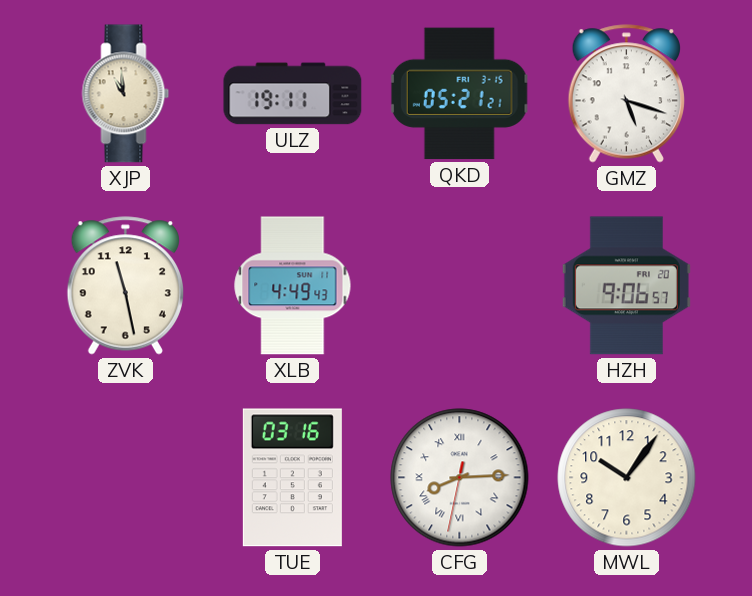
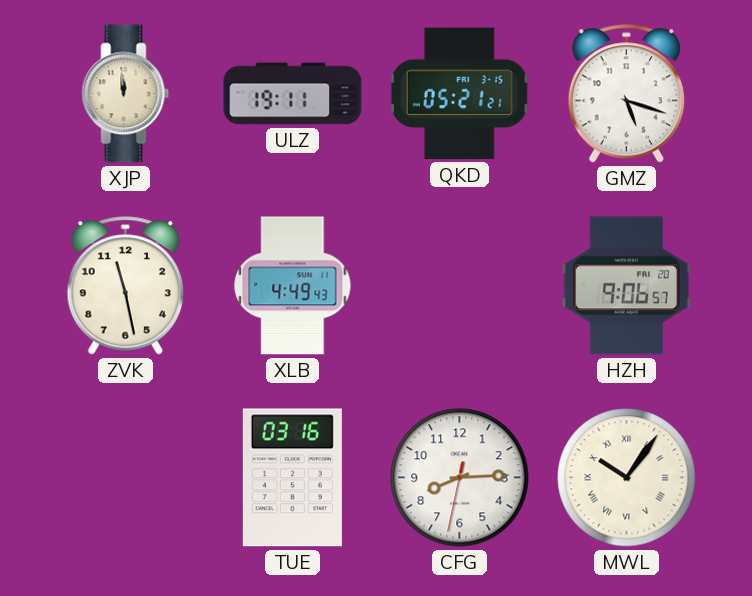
XJP: 10:59 -> 11:59
CFG numerals: Roman -> Arabic
MWL numerals: Arabic -> Roman
